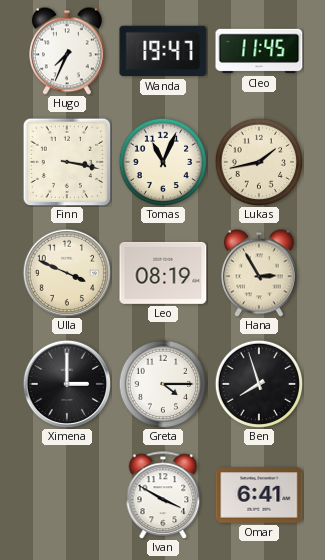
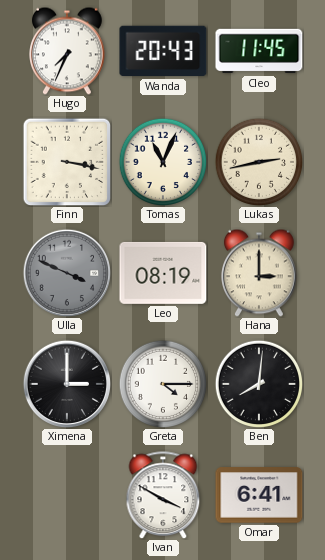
Wanda: 19:47 -> 20:43
Lukas: 1:43 -> 2:43
Ulla dial: cream -> grey
Hana: 2:55 -> 3:00
Ben: 7:57 -> 8:01
